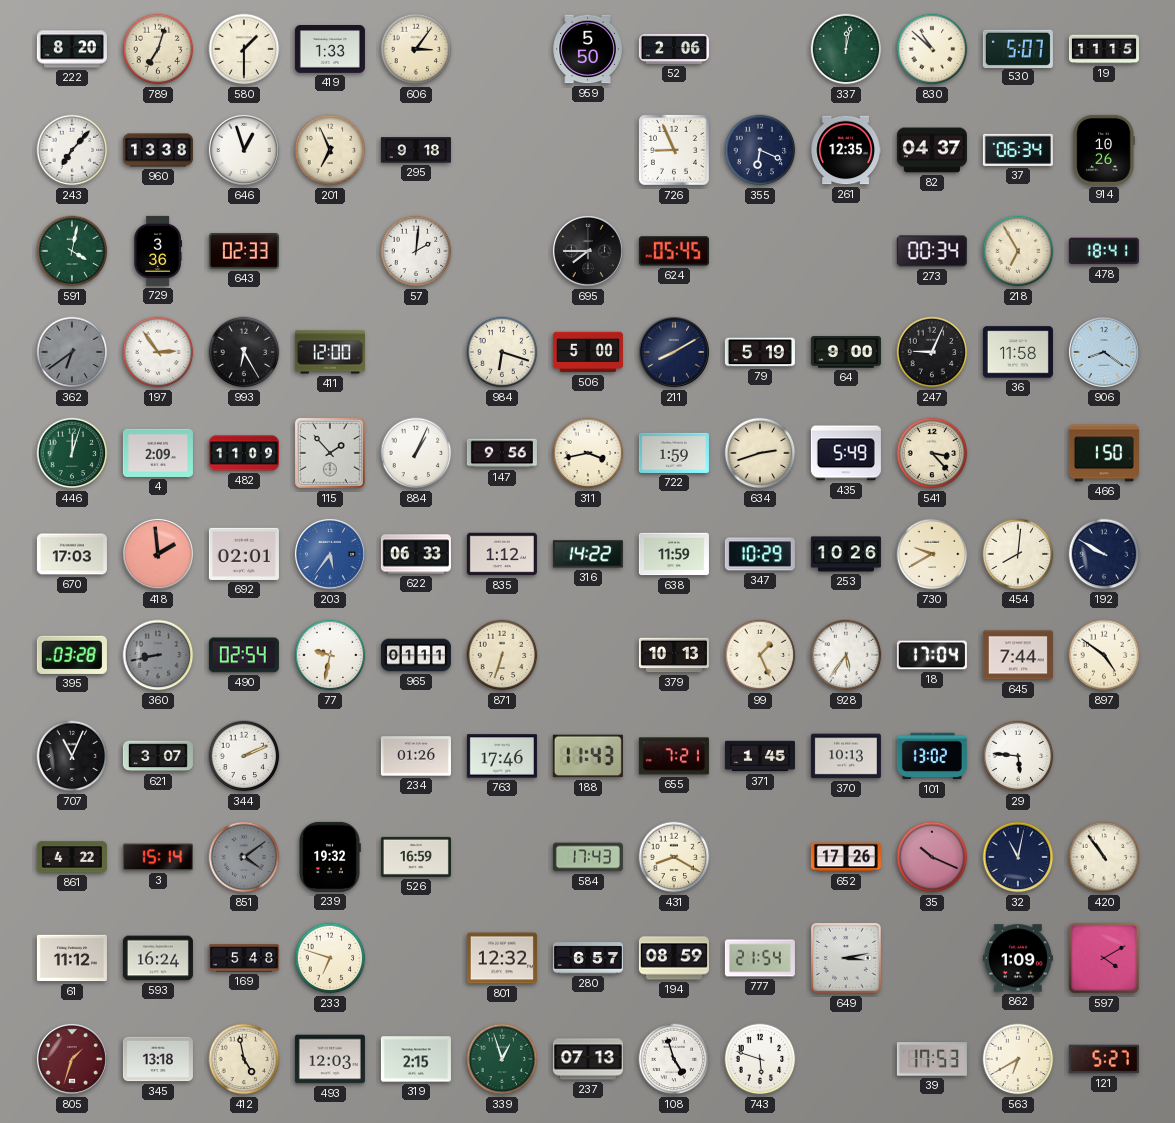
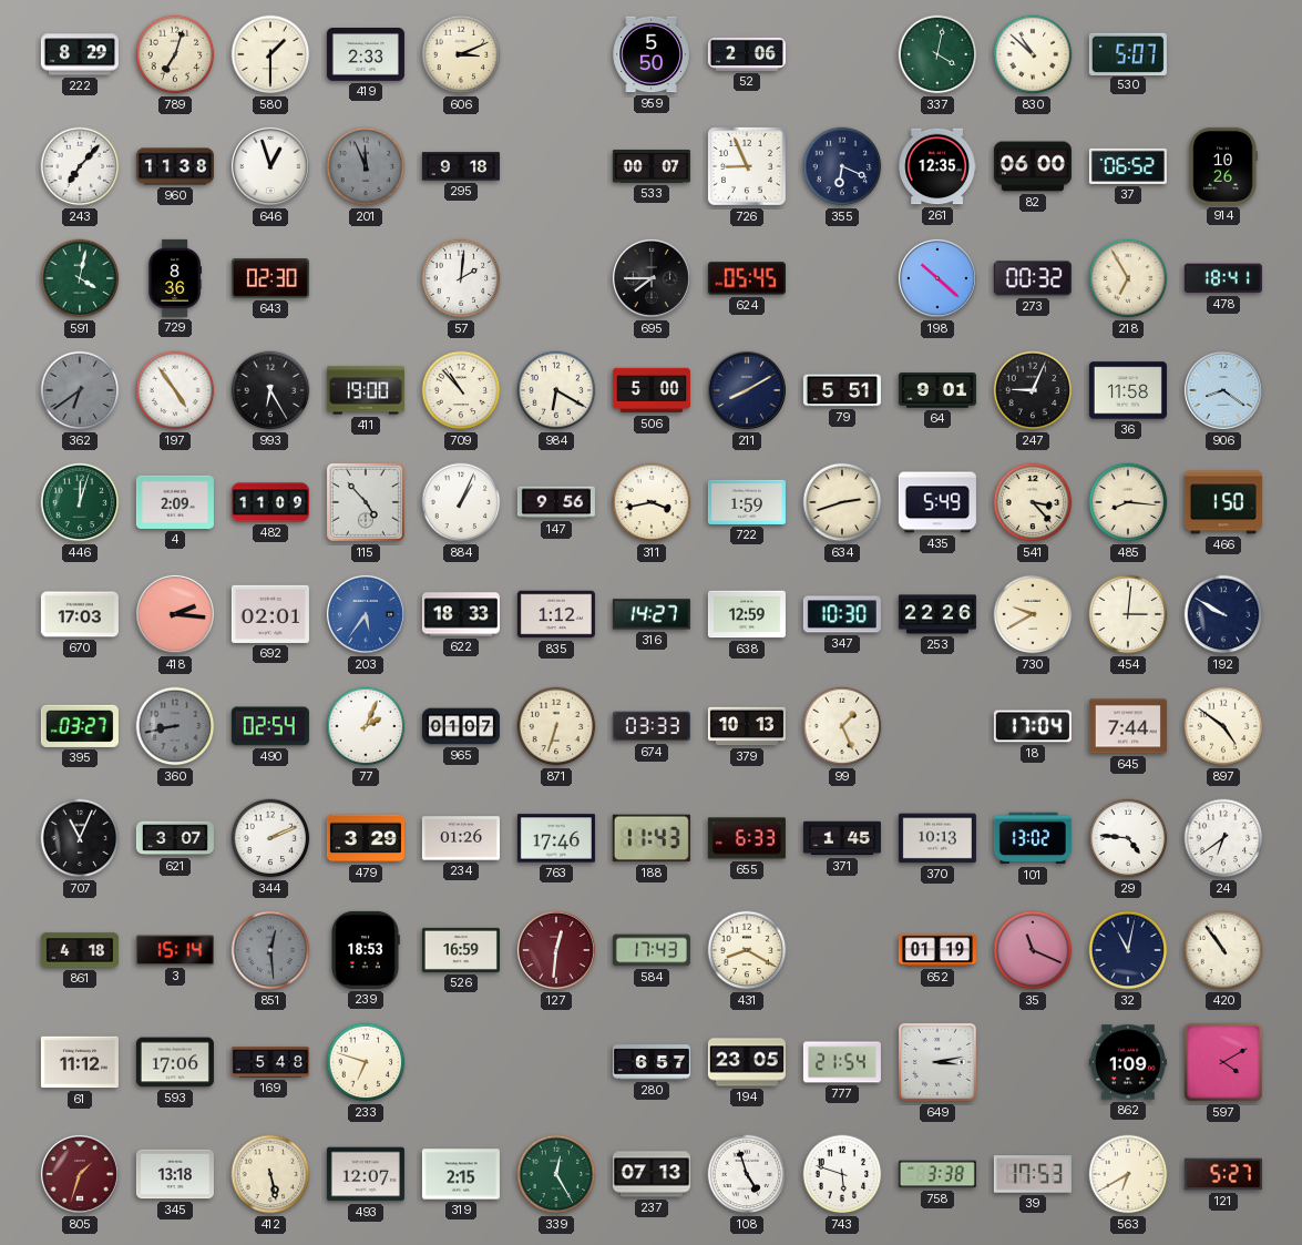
222: 8:20 -> 8:29
419: 1:33 -> 2:33
606: 3:06 -> 3:11
337: 12:02 -> 4:02
19: 11:15 -> none
960: 13:38 -> 11:38
201: 6:56 -> 11:56
201 dial: cream -> grey
533: none -> 00:07
82: 04:37 -> 06:00
37: 06:34 -> 06:52
729: 3:36 -> 8:36
643: 02:33 -> 02:30
198: none -> 10:22
273: 00:34 -> 00:32
197: 2:54 -> 4:54
411: 12:00 -> 19:00
709: none -> 10:53
984: 6:18 -> 6:20
79: 5:19 -> 5:51
64: 9:00 -> 9:01
115: 1:53 -> 4:53
485: none -> 8:16
418: 1:59 -> 2:16
622: 06:33 -> 18:33
316: 14:22 -> 14:27
638: 11:59 -> 12:59
347: 10:29 -> 10:30
253: 10:26 -> 22:26
454: 8:01 -> 3:01
395: 03:28 -> 03:27
77: 9:32 -> 2:04
965: 01:11 -> 01:07
674: none -> 03:33
928: 5:36 -> none
479: none -> 3:29
655: 7:21 -> 6:33
29: 5:46 -> 4:46
24: none -> 6:39
861: 4:22 -> 4:18
851: 4:09 -> 12:29
239: 19:32 -> 18:53
127: none -> 12:31
652: 17:26 -> 01:19
35: 10:19 -> 11:19
593: 16:24 -> 17:06
801: 12:32 -> none
194: 08:59 -> 23:05
412: 4:58 -> 5:28
493: 12:03 -> 12:07
339: 12:57 -> 12:25
758: none -> 3:38
